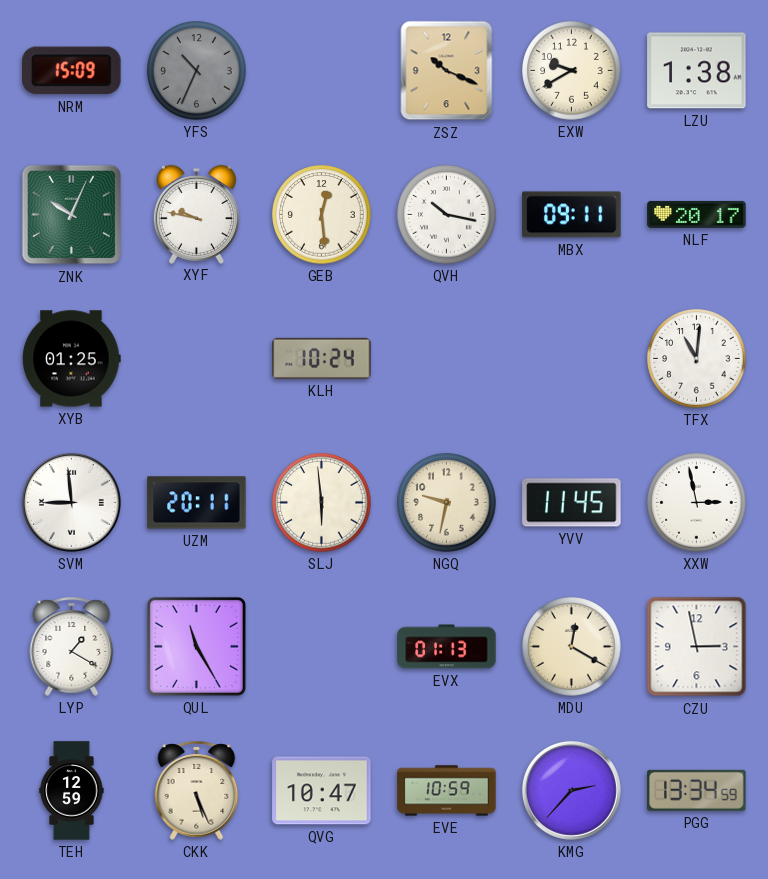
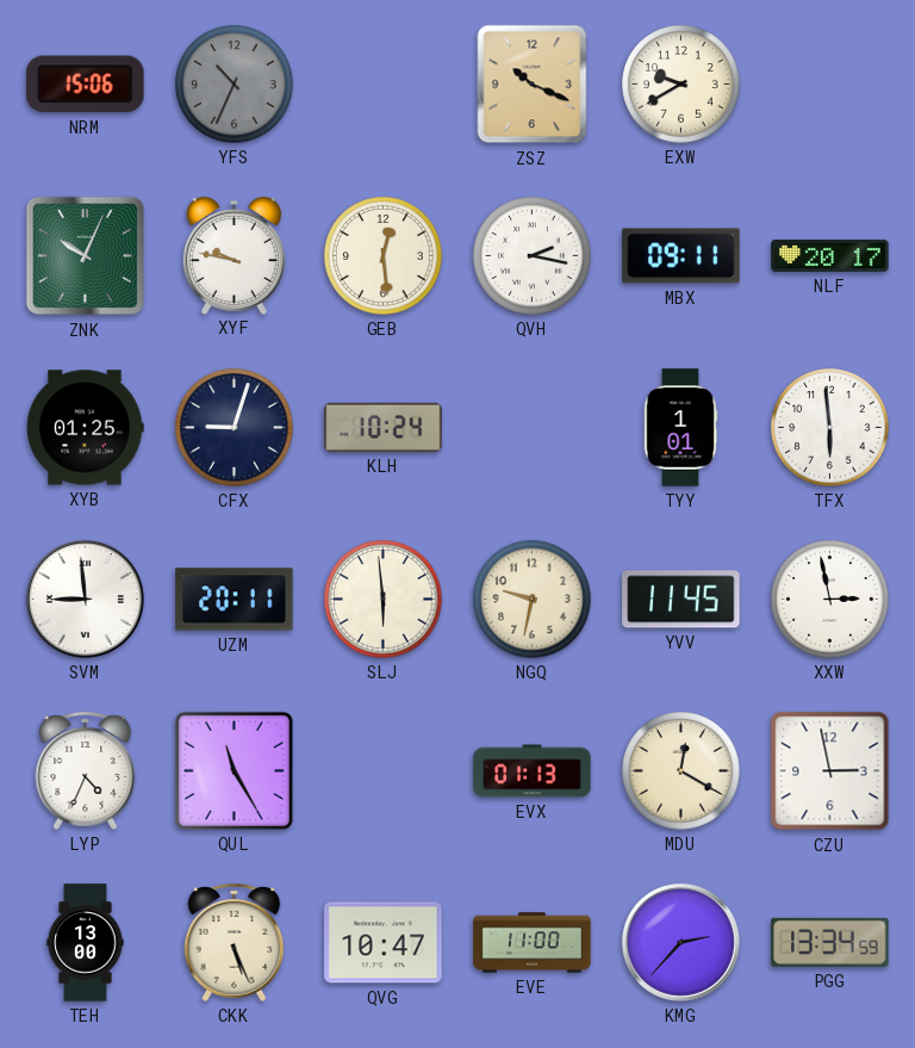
NRM: 15:09 -> 15:06
LZU: 1:38 -> none
QVH: 10:17 -> 2:17
CFX: none -> 9:03
TYY: none -> 1:01
TFX: 11:01 -> 5:59
LYP: 1:20 -> 4:34
TEH: 12:59 -> 13:00
EVE: 10:59 -> 11:00
